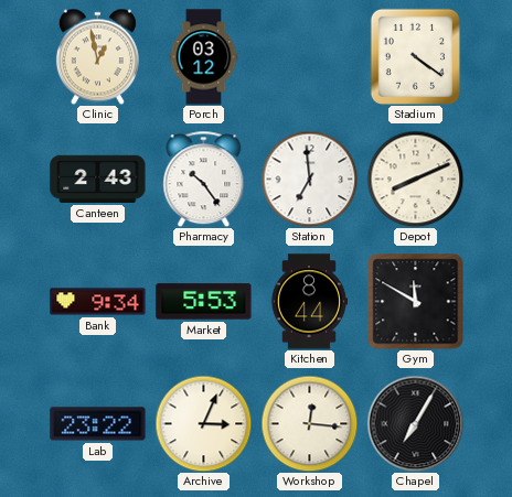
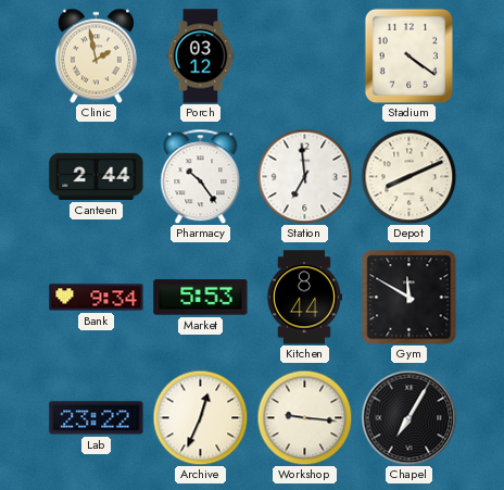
Clinic: 12:58 -> 1:58
Canteen: 2:43 -> 2:44
Archive: 3:04 -> 12:34
Workshop: 12:16 -> 9:16
